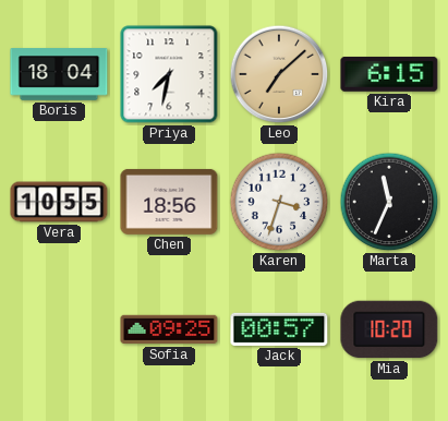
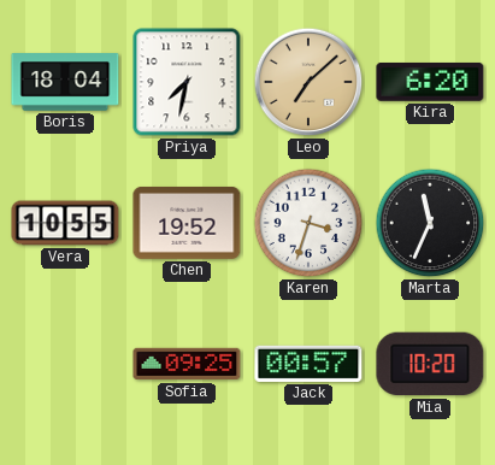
Kira: 6:15 -> 6:20
Chen: 18:56 -> 19:52
